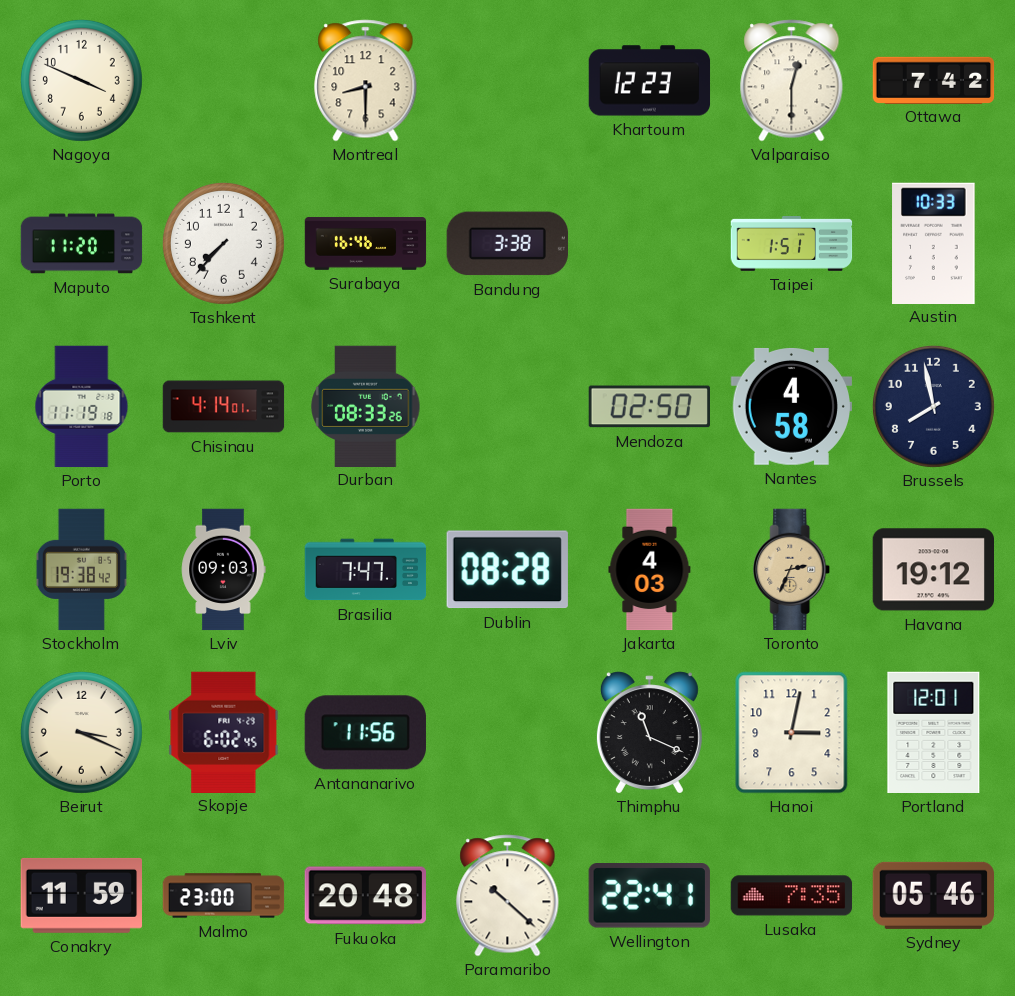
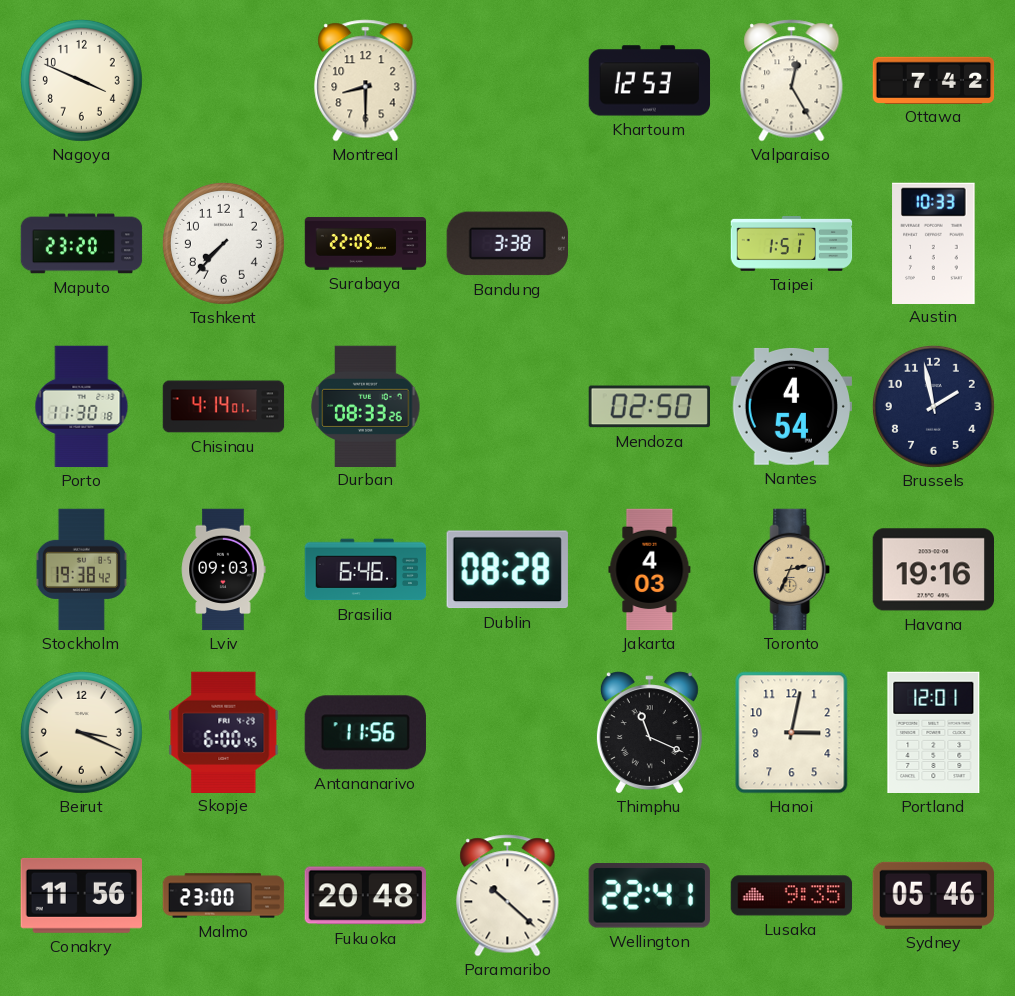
Khartoum: 12:23 -> 12:53
Valparaiso: 12:30 -> 12:25
Maputo: 11:20 -> 23:20
Surabaya: 16:46 -> 22:05
Porto: 11:19 -> 11:30
Nantes: 4:58 -> 4:54
Brussels: 7:58 -> 1:58
Brasilia: 7:47 -> 6:46
Havana: 19:12 -> 19:16
Skopje: 6:02 -> 6:00
Conakry: 11:59 -> 11:56
Lusaka: 7:35 -> 9:35
